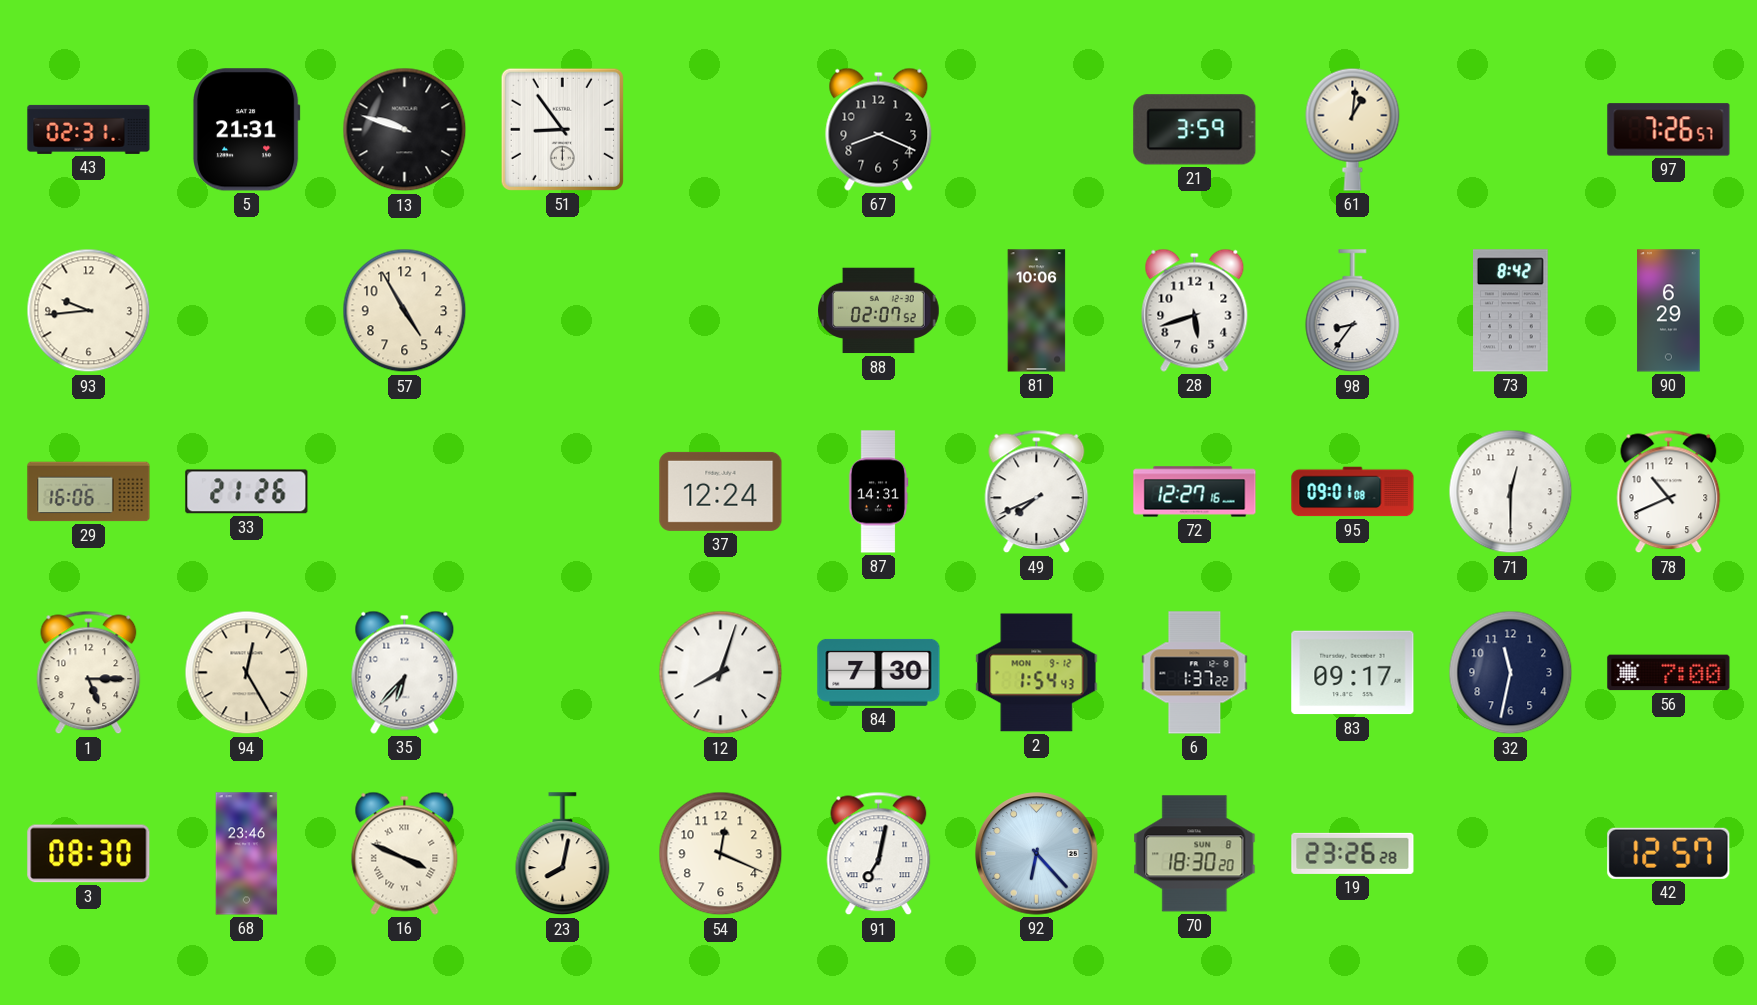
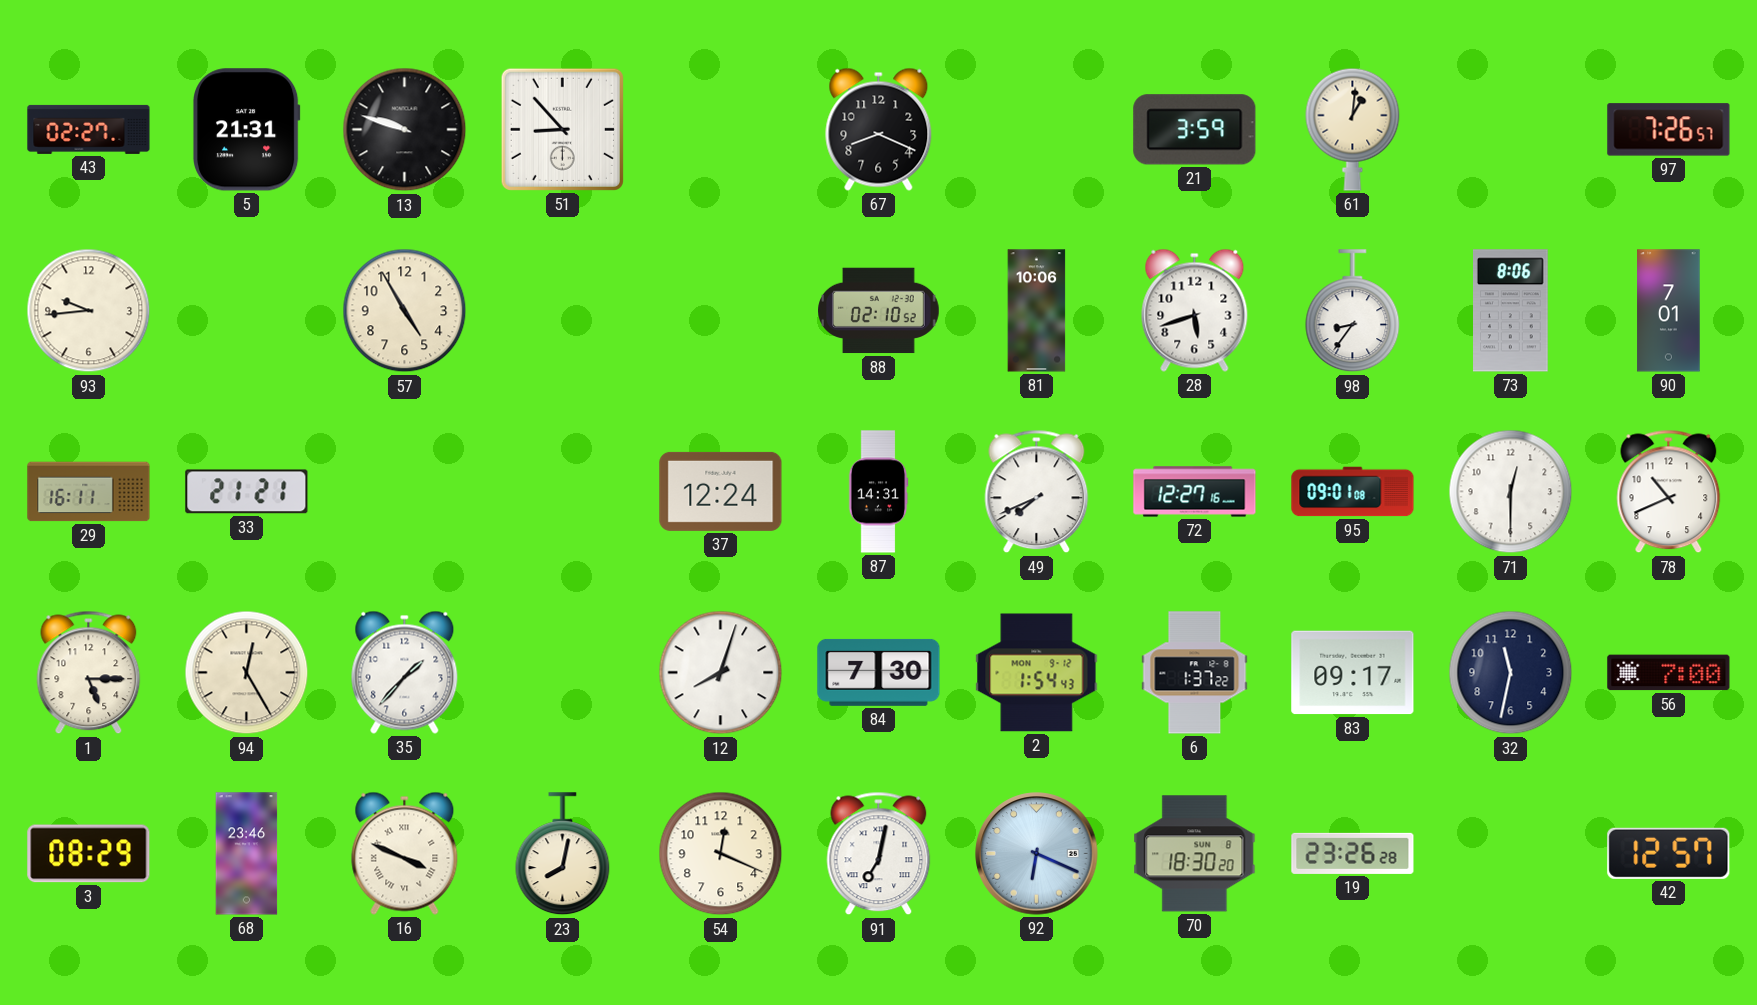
43: 02:31 -> 02:27
51: 8:54 -> 8:53
88: 02:07 -> 02:10
73: 8:42 -> 8:06
90: 6:29 -> 7:01
29: 16:06 -> 16:11
33: 21:26 -> 21:21
35: 6:37 -> 1:37
3: 08:30 -> 08:29
92: 6:23 -> 6:19
